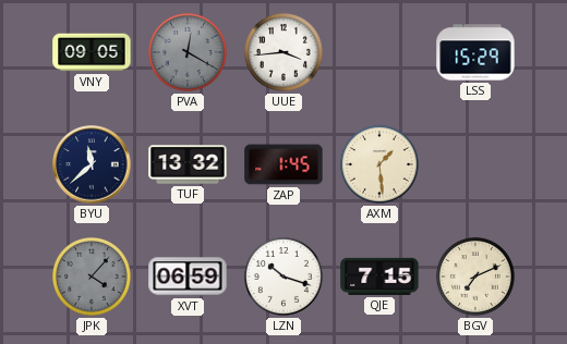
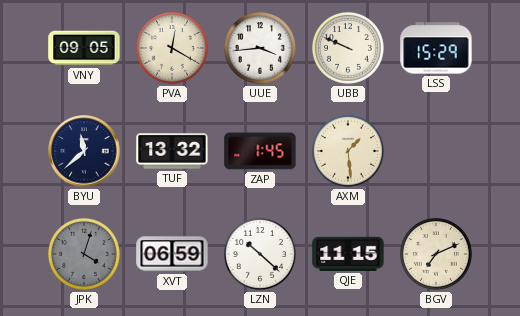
PVA dial: grey -> cream
UBB: none -> 9:49
JPK: 4:07 -> 4:03
LZN: 10:18 -> 10:22
QJE: 7:15 -> 11:15
